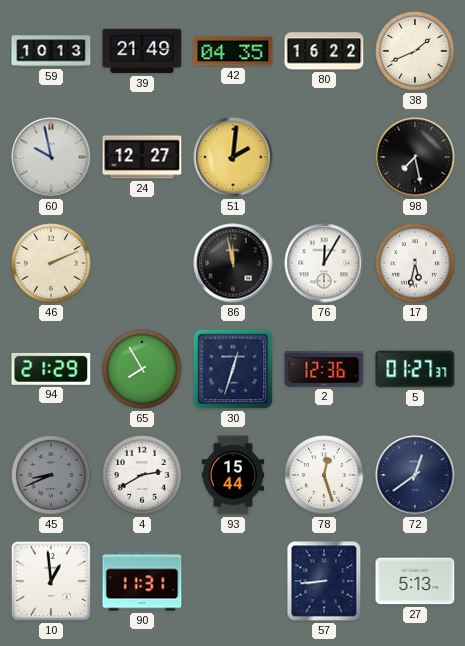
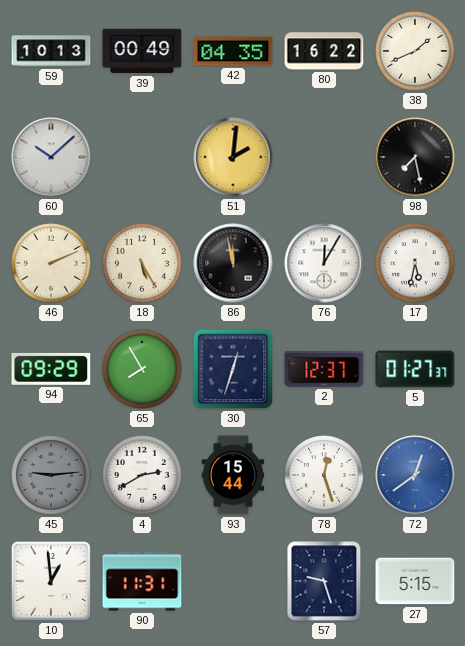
39: 21:49 -> 00:49
60: 9:58 -> 10:08
24: 12:27 -> none
18: none -> 5:25
94: 21:29 -> 09:29
2: 12:36 -> 12:37
45: 8:41 -> 9:14
72 dial: navy -> blue
57: 8:44 -> 9:27
27: 5:13 -> 5:15
